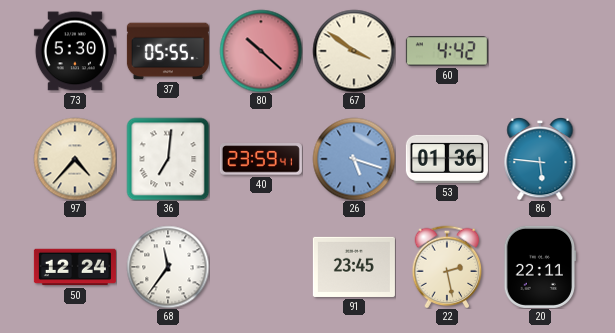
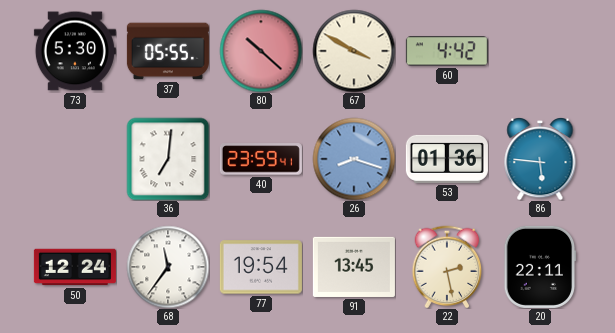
67: 3:51 -> 3:50
97: 4:37 -> none
26: 5:18 -> 8:18
77: none -> 19:54
91: 23:45 -> 13:45
